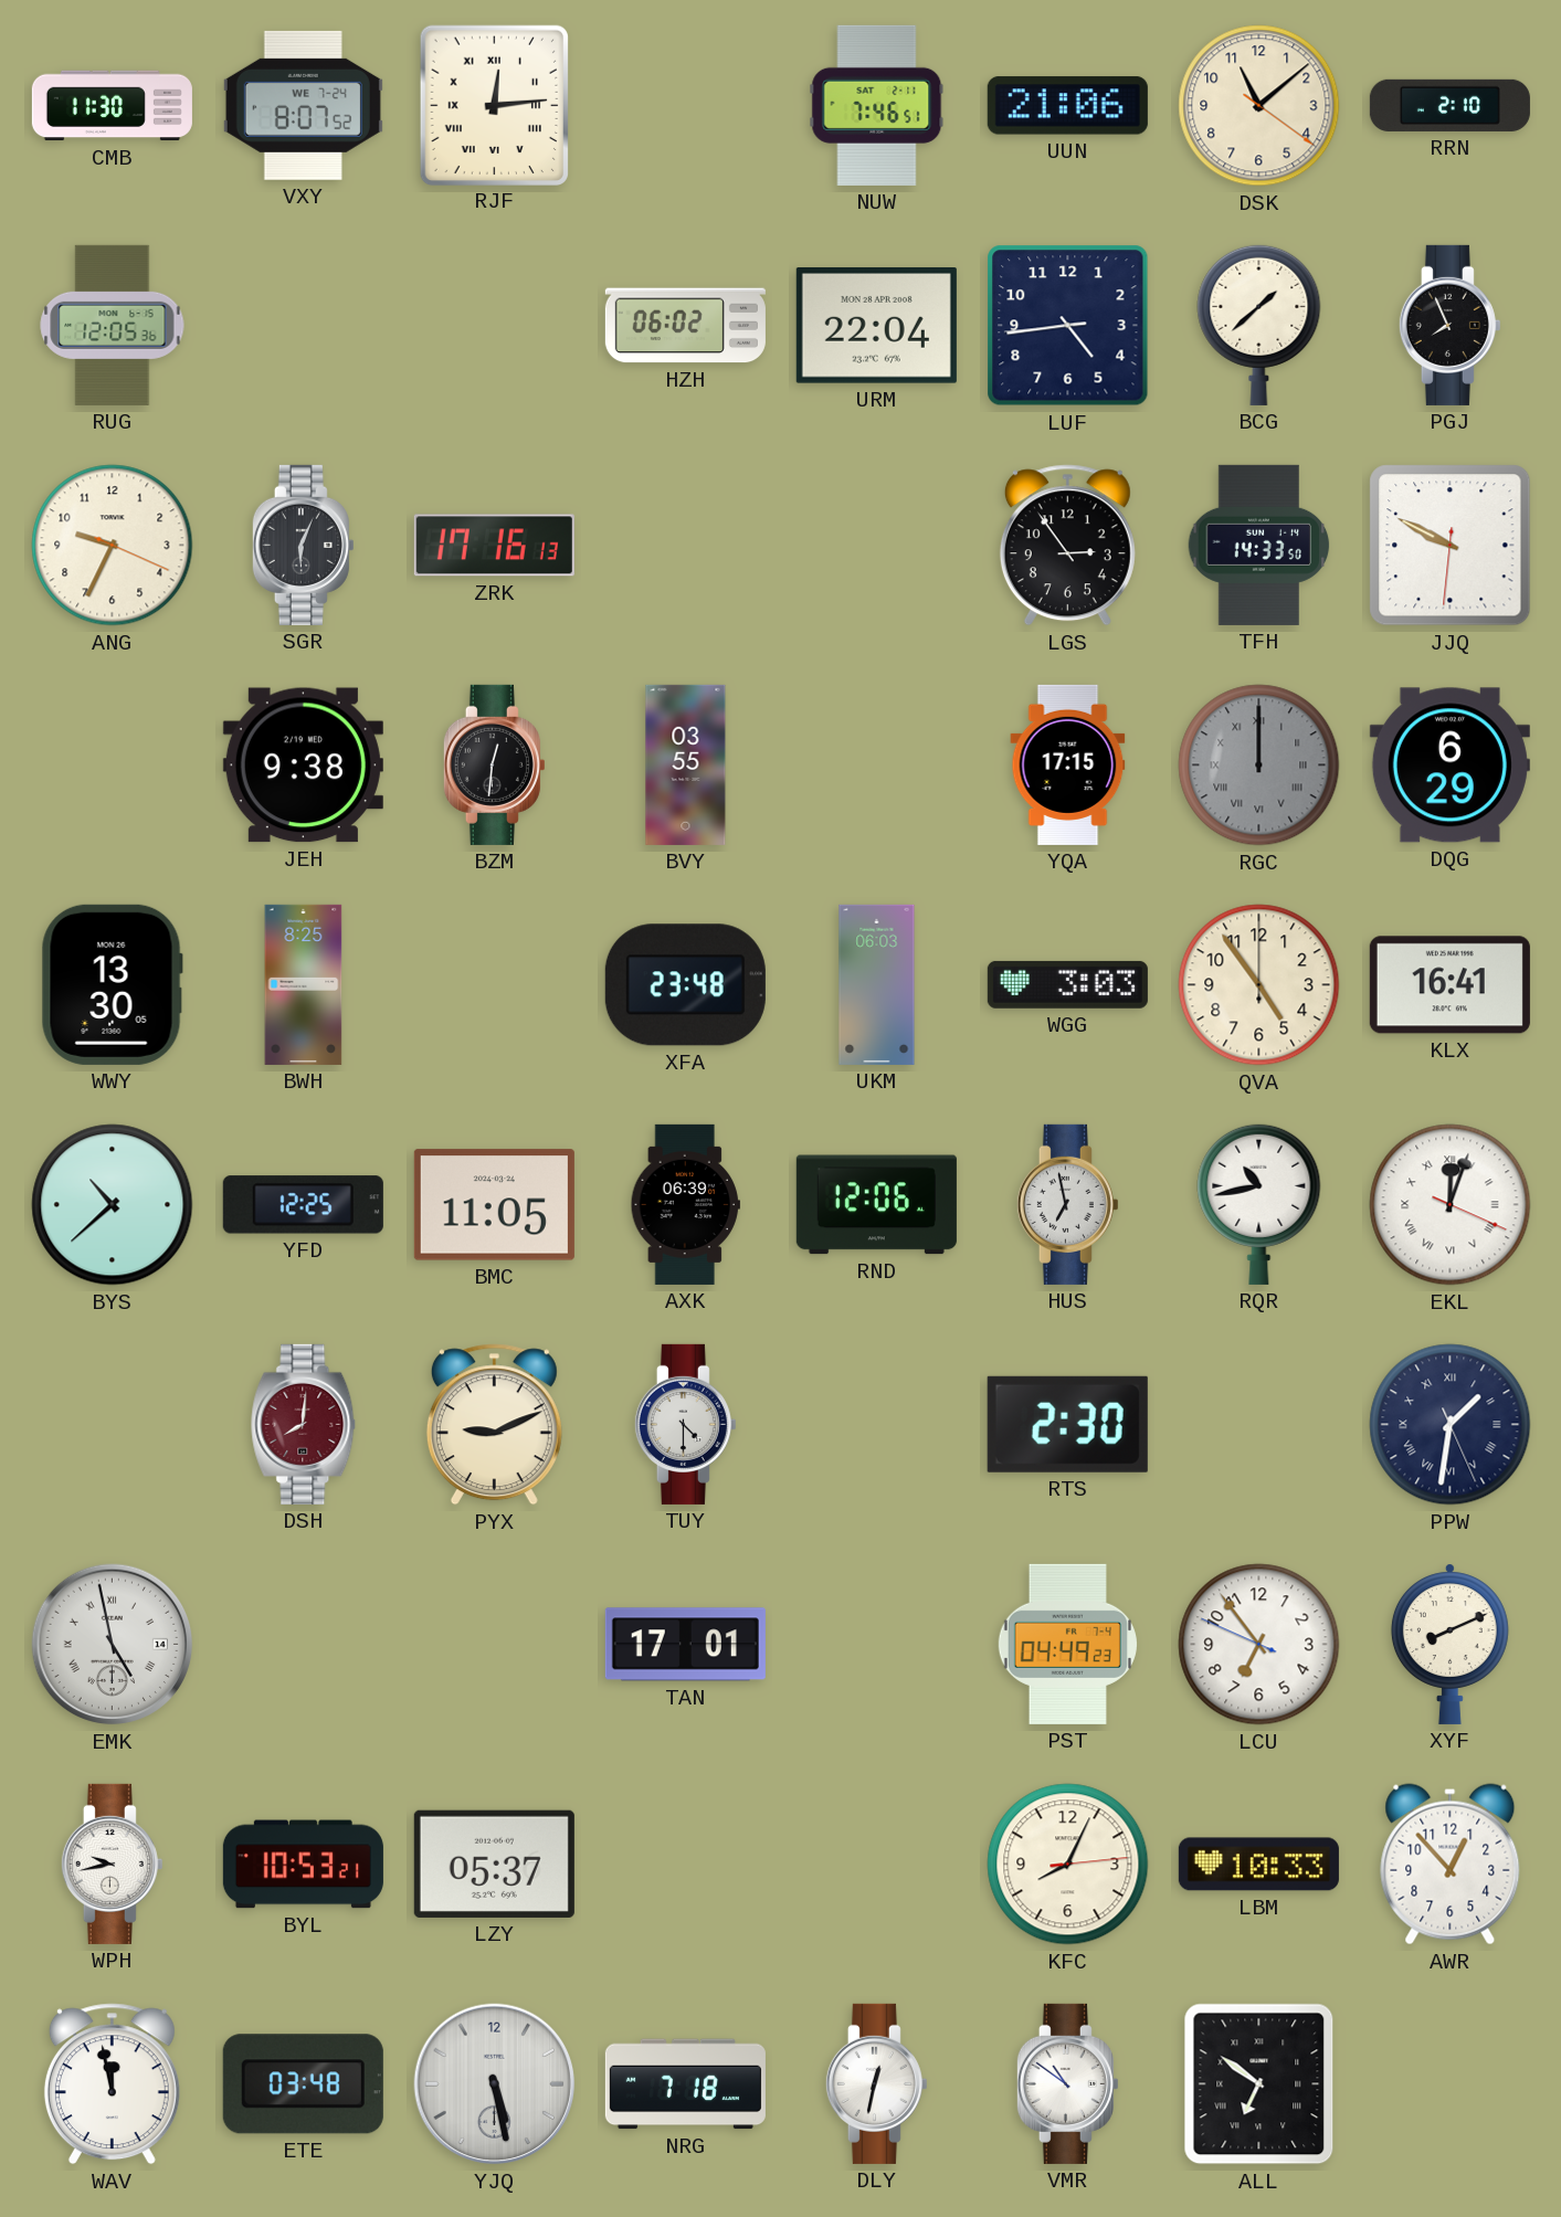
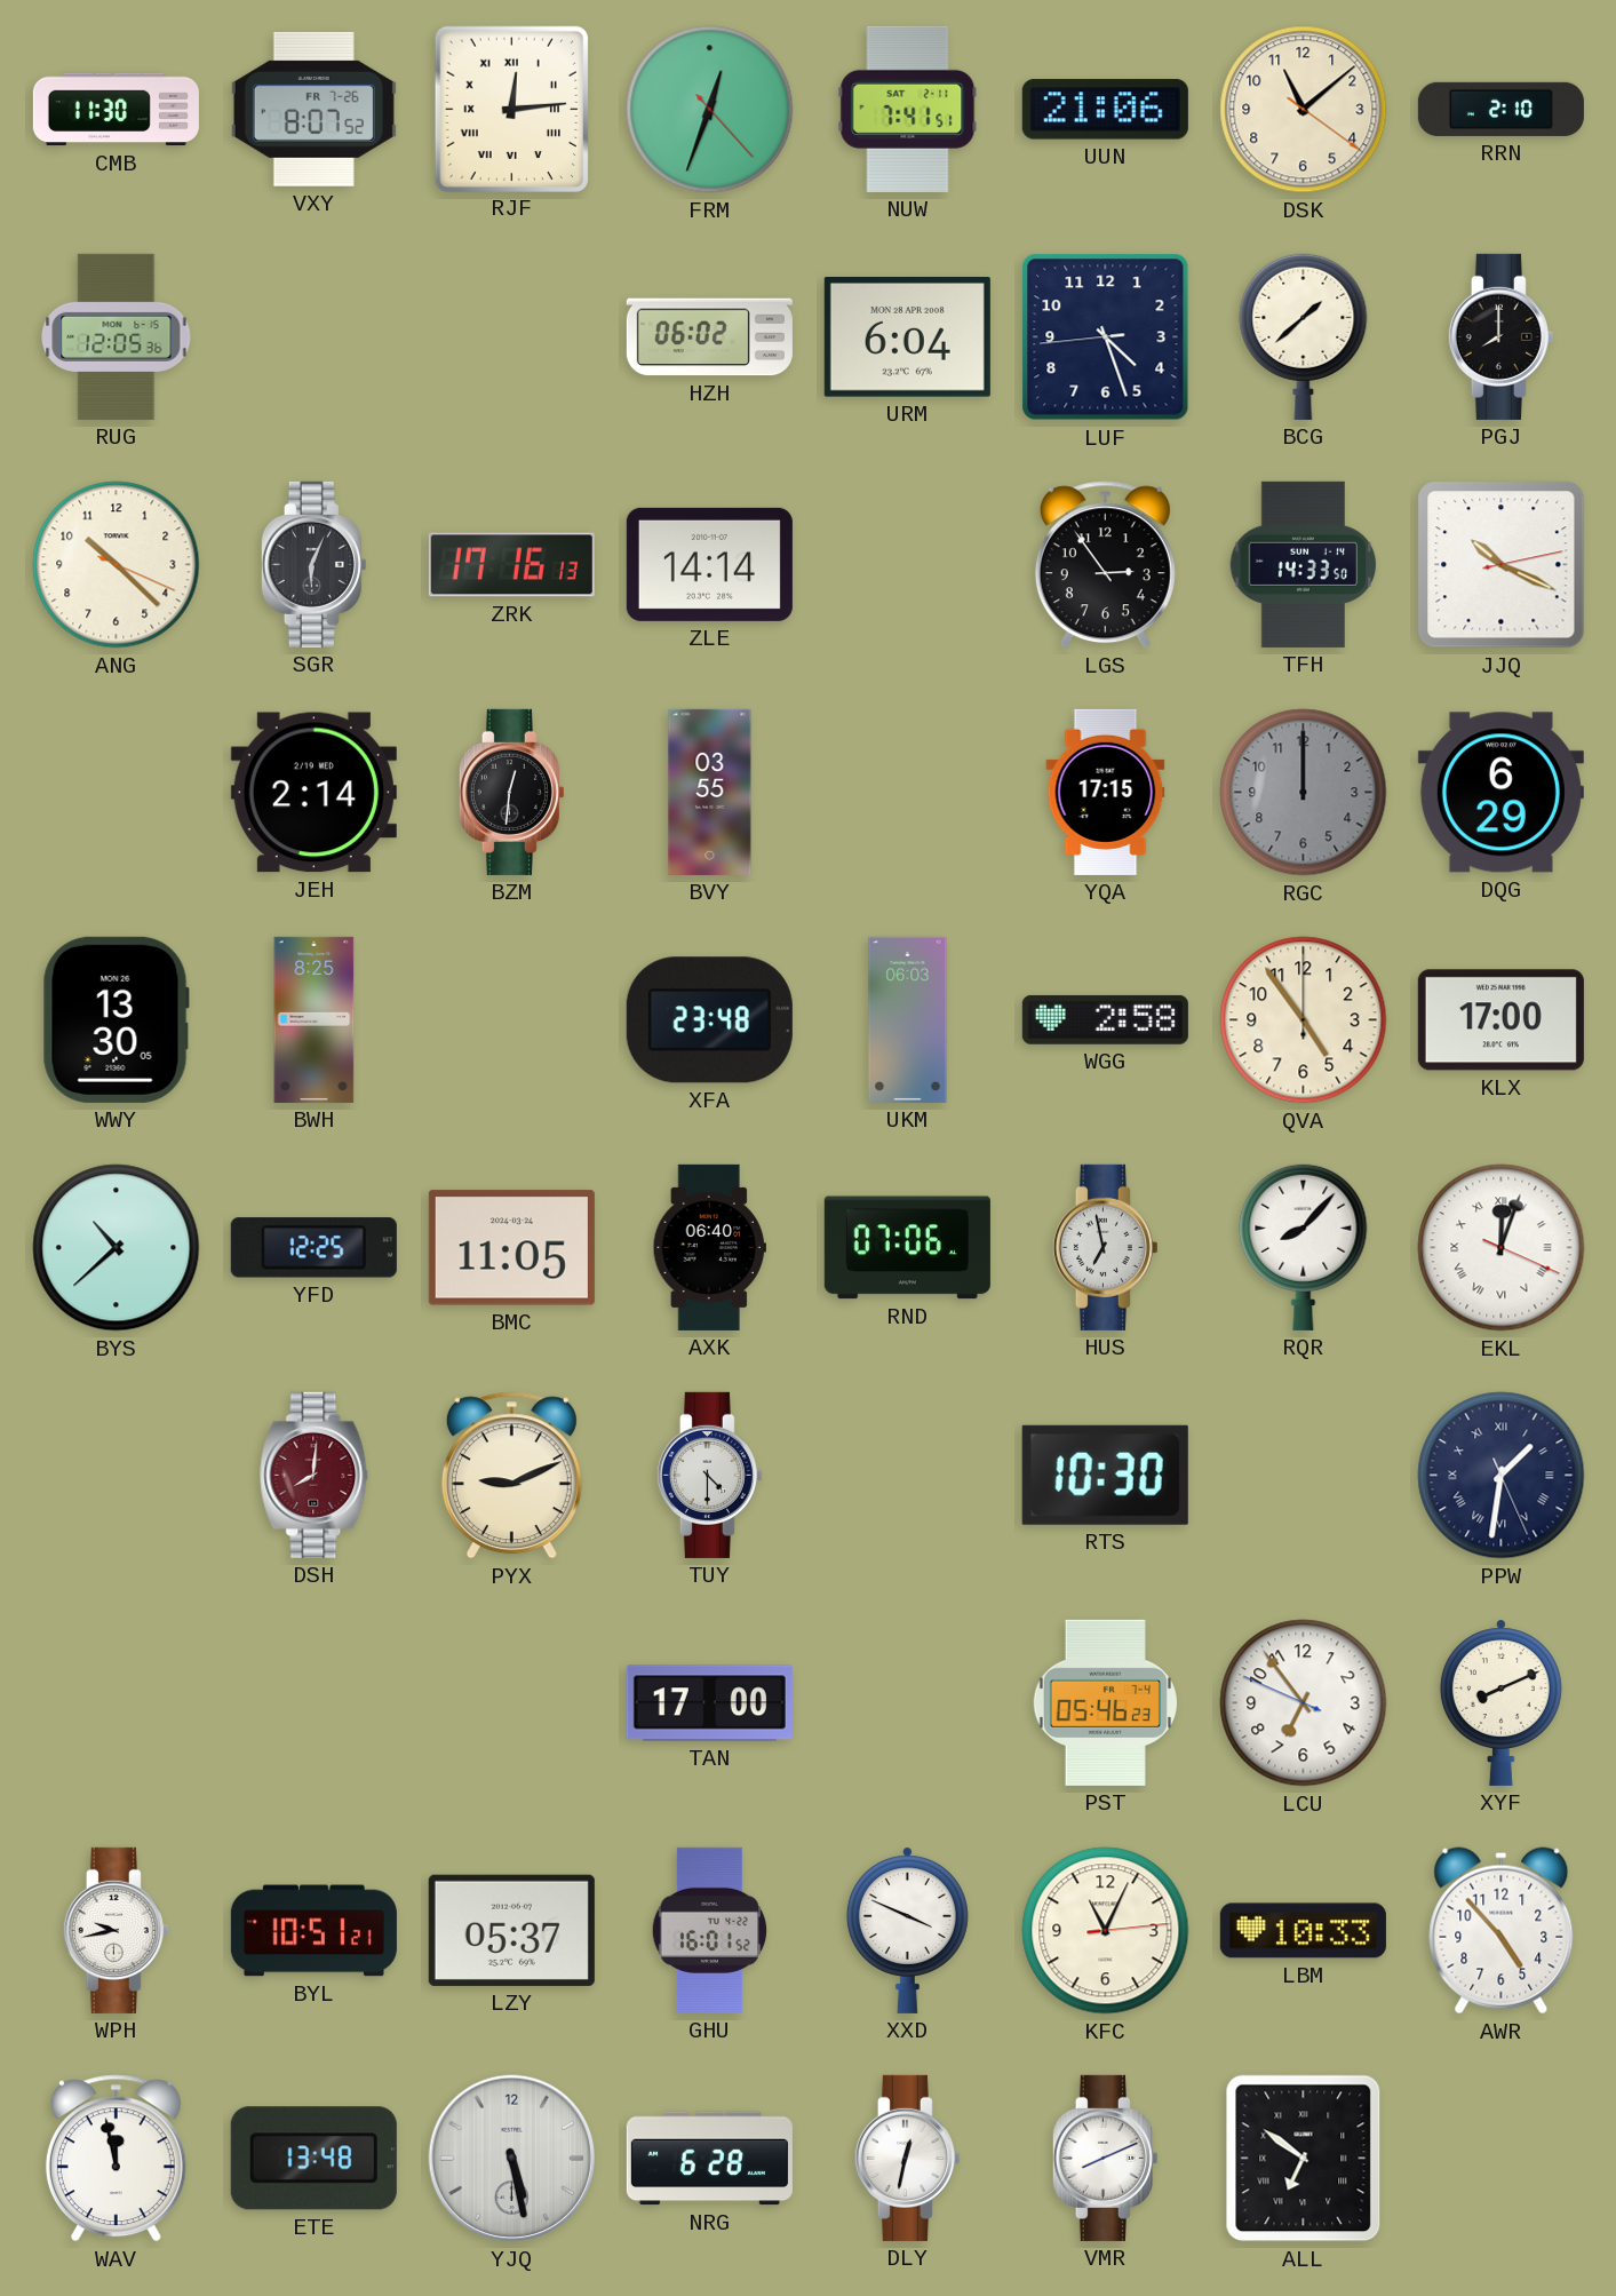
VXY date: WE 7-24 -> FR 7-26
FRM: none -> 12:33
NUW: 7:46 -> 7:41
URM: 22:04 -> 6:04
LUF: 4:43 -> 4:26
PGJ: 7:56 -> 8:00
ANG: 9:34 -> 10:22
ZLE: none -> 14:14
JJQ: 9:49 -> 10:19
JEH: 9:38 -> 2:14
RGC numerals: Roman -> Arabic
WGG: 3:03 -> 2:58
KLX: 16:41 -> 17:00
AXK: 06:39 -> 06:40
RND: 12:06 -> 07:06
RQR: 10:43 -> 8:07
RTS: 2:30 -> 10:30
EMK: 4:58 -> none
TAN: 17:01 -> 17:00
PST: 04:49 -> 05:46
BYL: 10:53 -> 10:51
GHU: none -> 16:01
XXD: none -> 3:49
KFC: 8:04 -> 11:04
AWR: 12:53 -> 4:53
ETE: 03:48 -> 13:48
NRG: 7:18 -> 6:28
VMR: 10:51 -> 8:11
